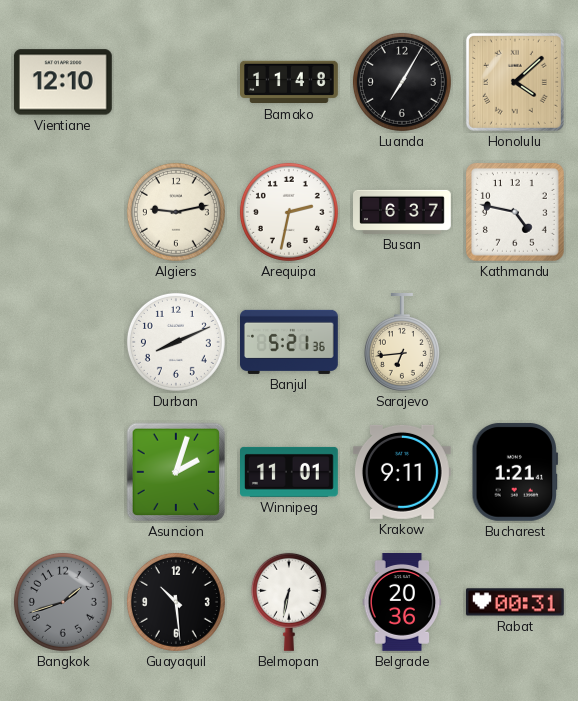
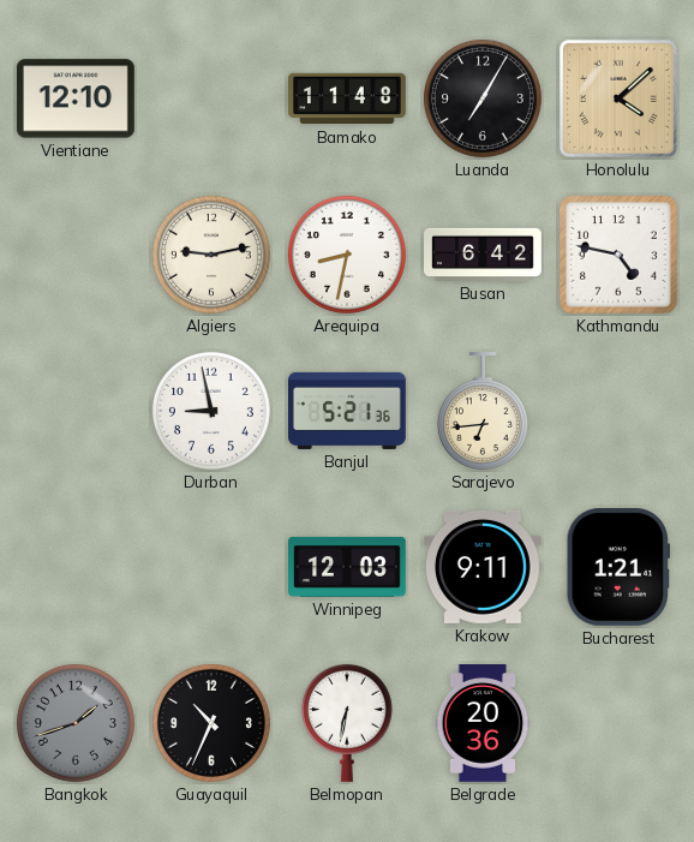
Arequipa: 2:32 -> 8:32
Busan: 6:37 -> 6:42
Durban: 8:11 -> 8:58
Asuncion: 2:03 -> none
Winnipeg: 11:01 -> 12:03
Guayaquil: 10:29 -> 10:34
Rabat: 00:31 -> none
